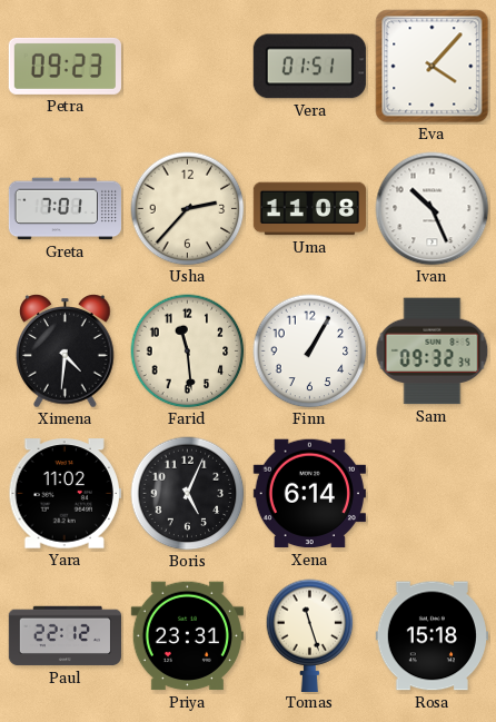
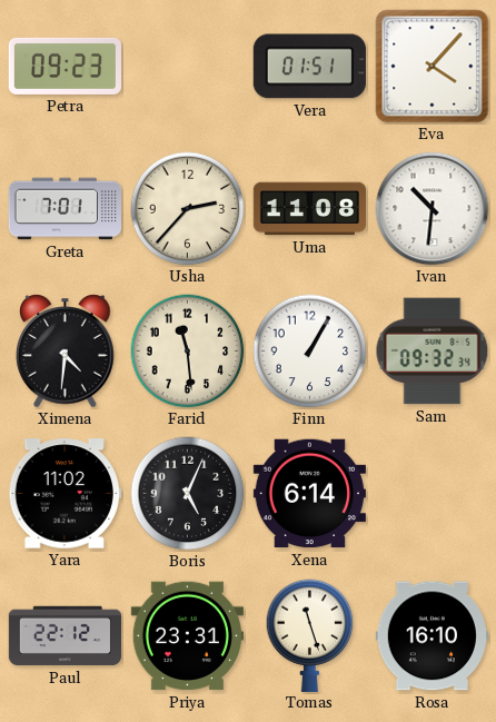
Ivan: 10:26 -> 10:31
Rosa: 15:18 -> 16:10
